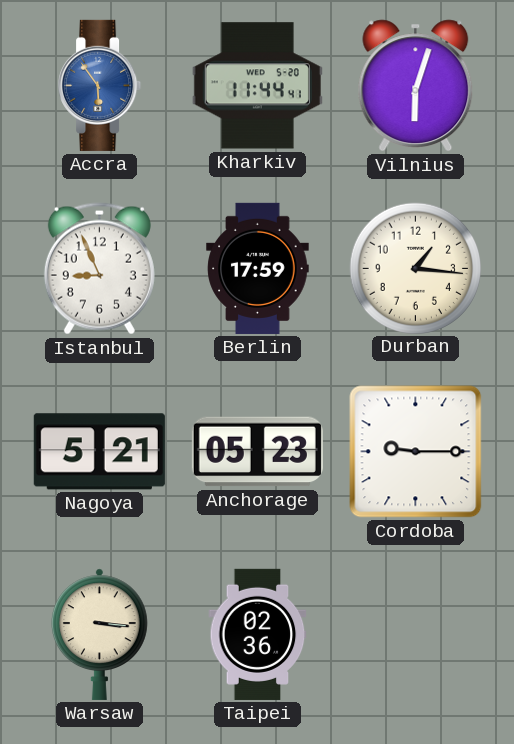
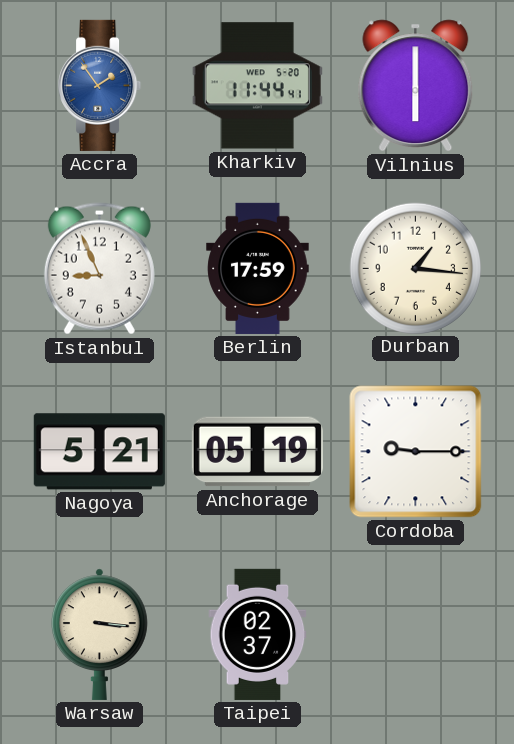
Accra: 5:54 -> 1:54
Vilnius: 6:03 -> 6:00
Anchorage: 05:23 -> 05:19
Taipei: 02:36 -> 02:37
